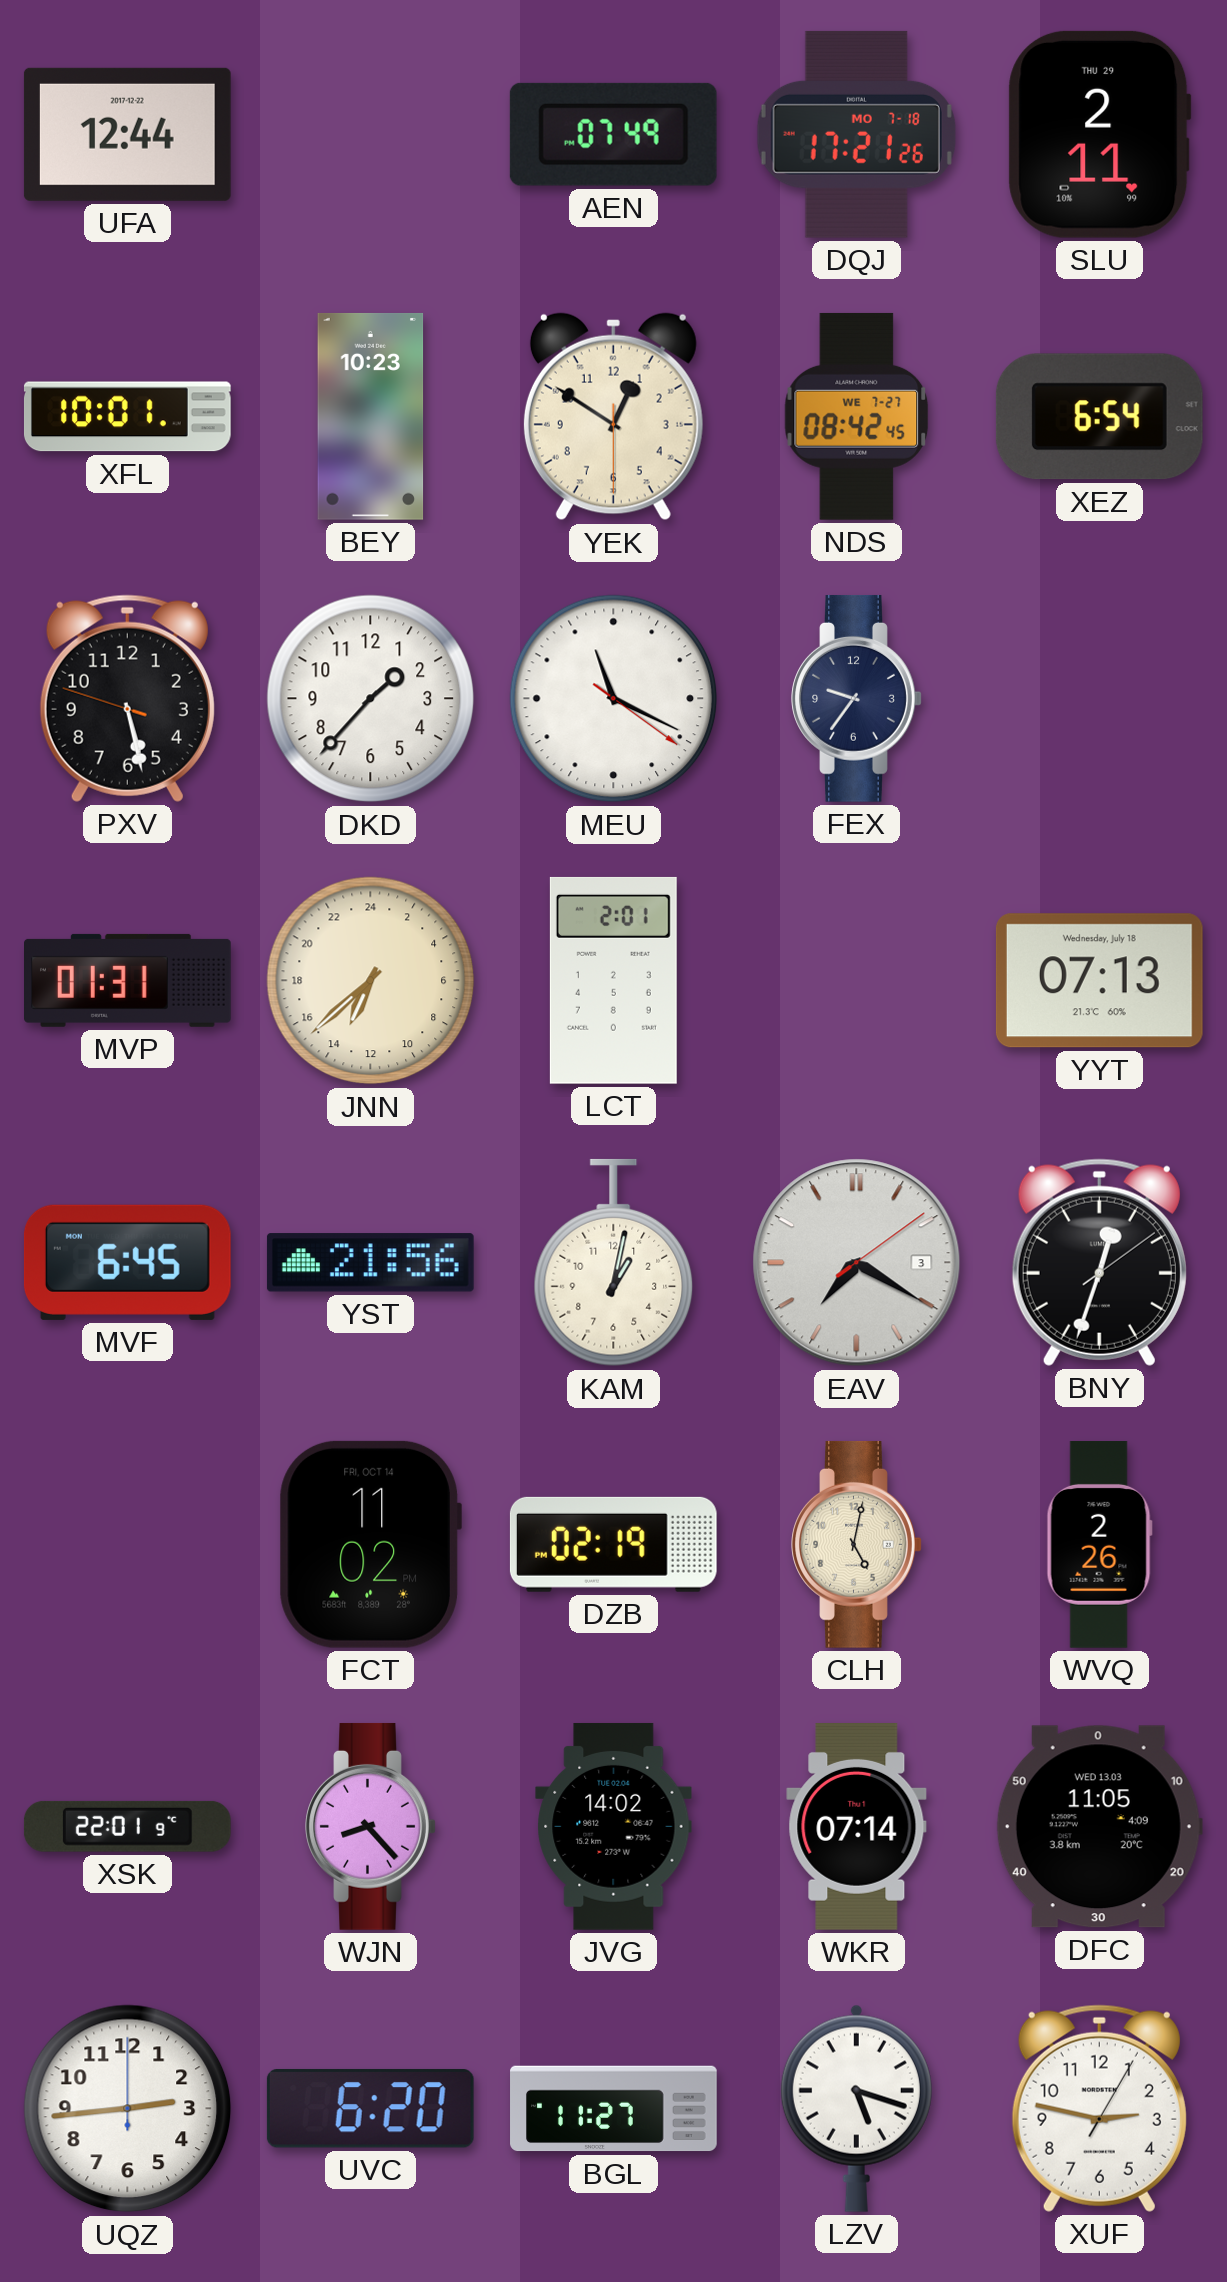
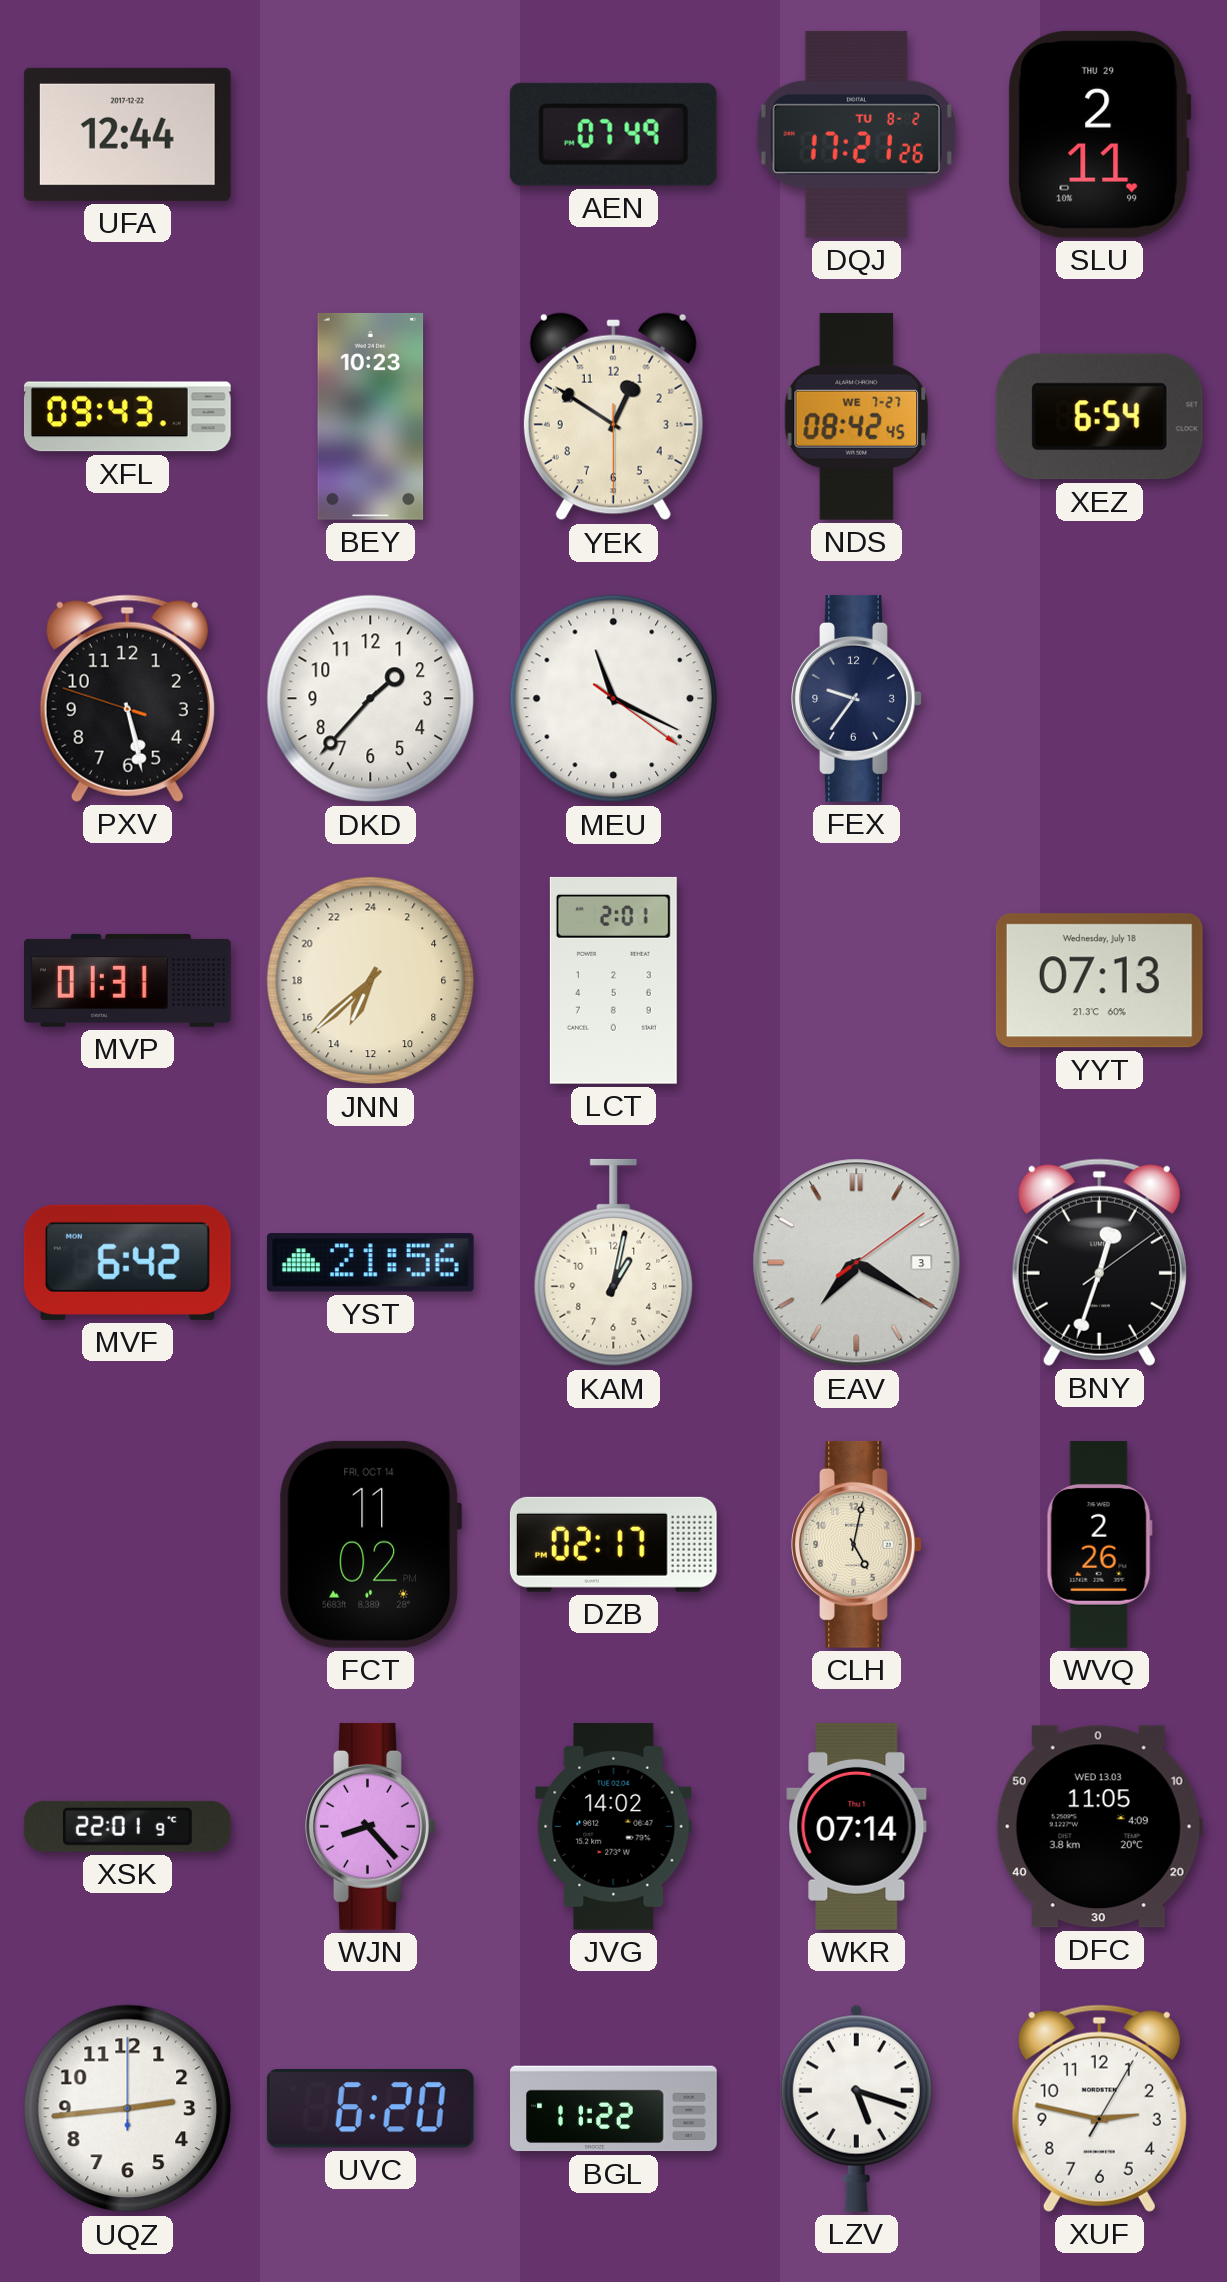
DQJ date: MO 7-18 -> TU 8-2
XFL: 10:01 -> 09:43
MVF: 6:45 -> 6:42
DZB: 02:19 -> 02:17
BGL: 11:27 -> 11:22
